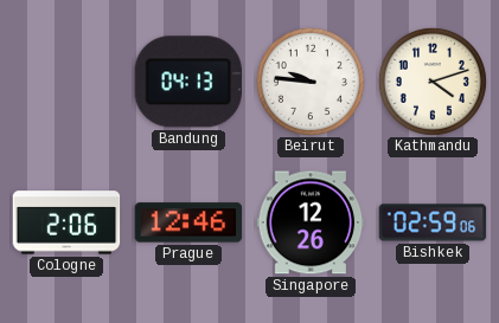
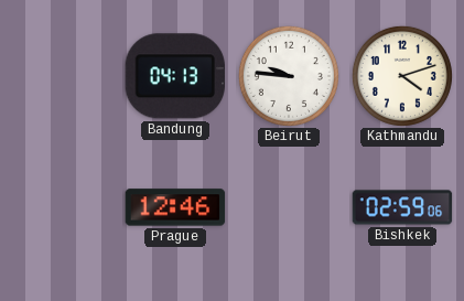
Cologne: 2:06 -> none
Singapore: 12:26 -> none
